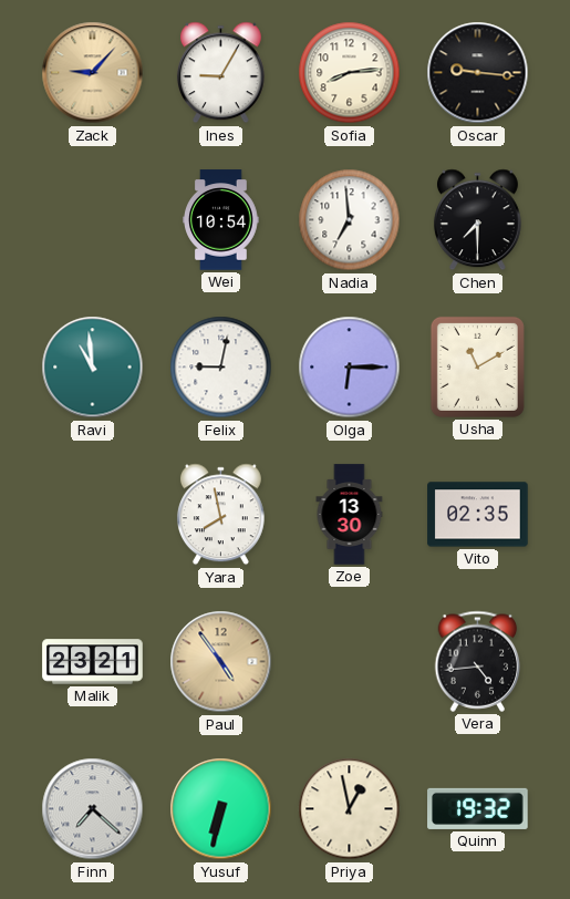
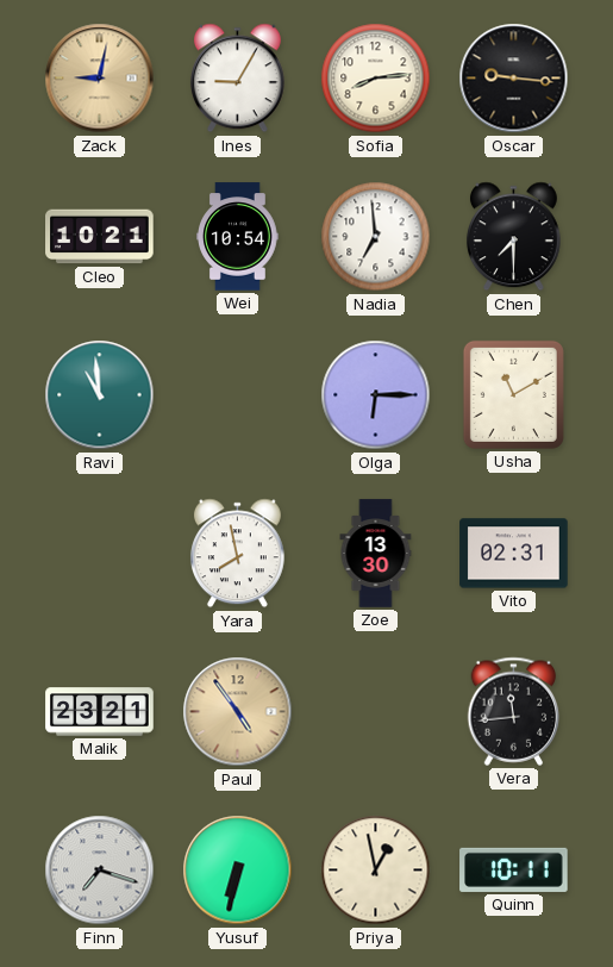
Zack: 9:07 -> 9:02
Cleo: none -> 10:21
Felix: 9:02 -> none
Vito: 02:35 -> 02:31
Vera: 4:44 -> 11:44
Finn: 7:22 -> 7:18
Quinn: 19:32 -> 10:11
